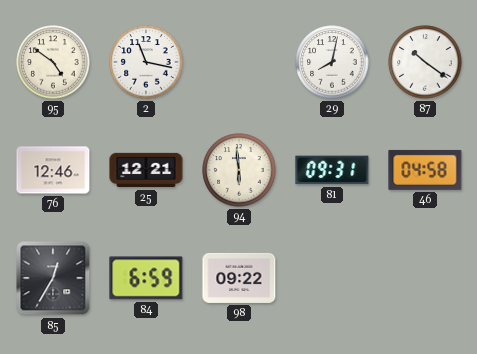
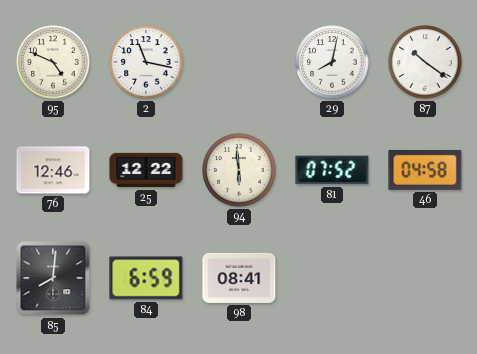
95: 4:51 -> 4:49
25: 12:21 -> 12:22
81: 09:31 -> 07:52
85: 12:35 -> 8:01
98: 09:22 -> 08:41
